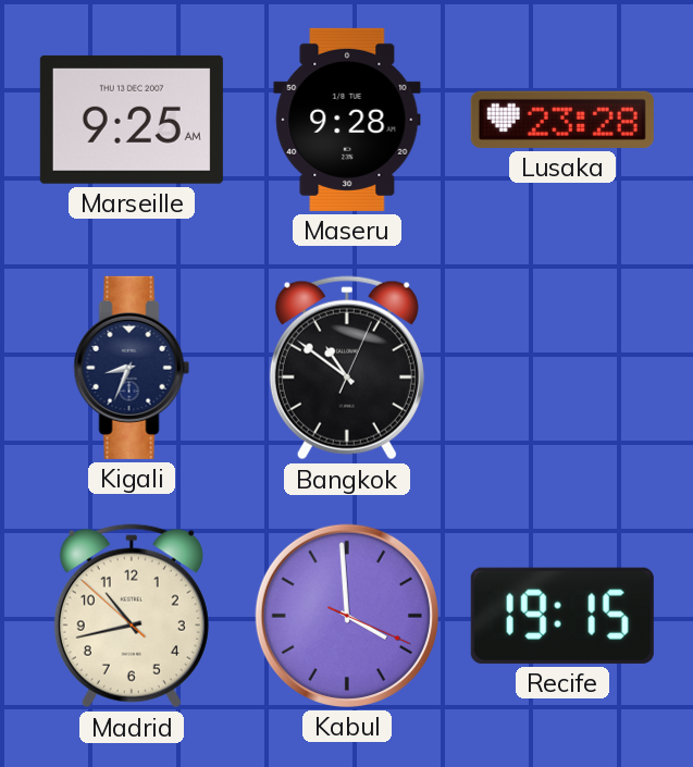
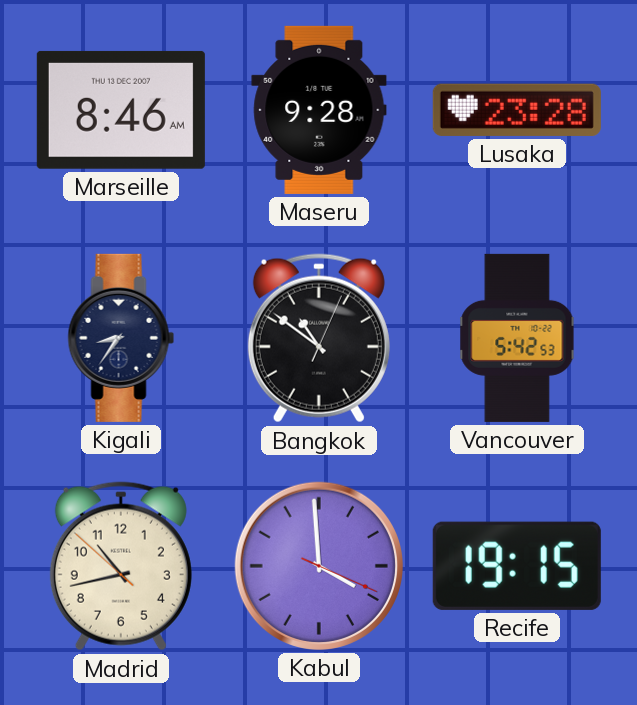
Marseille: 9:25 -> 8:46
Kigali: 8:34 -> 8:36
Vancouver: none -> 5:42
